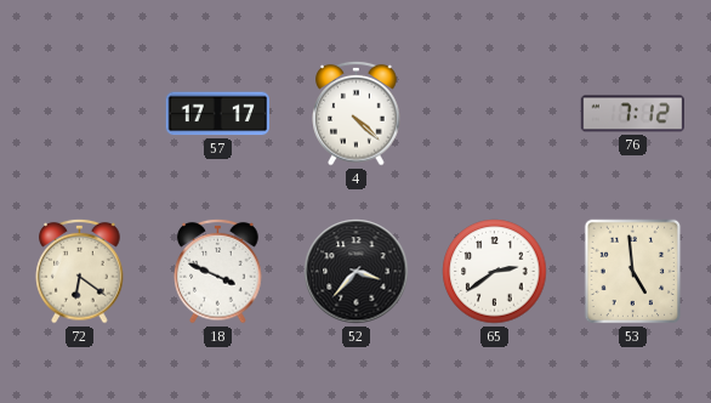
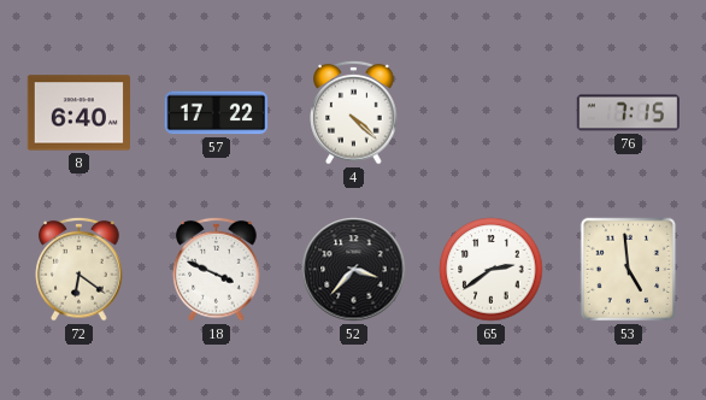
8: none -> 6:40
57: 17:17 -> 17:22
76: 7:12 -> 7:15
